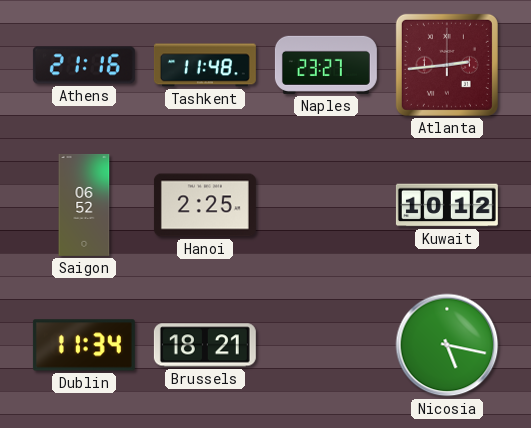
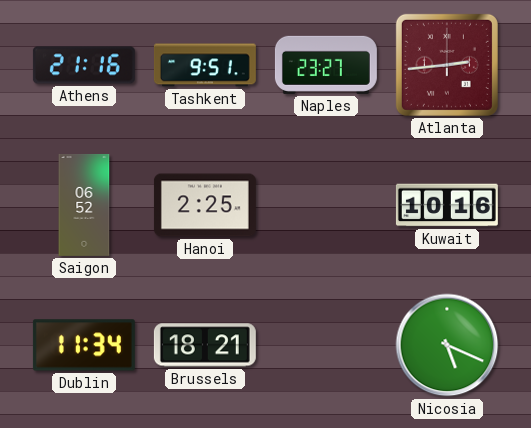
Tashkent: 11:48 -> 9:51
Kuwait: 10:12 -> 10:16
Nicosia: 5:17 -> 5:19
